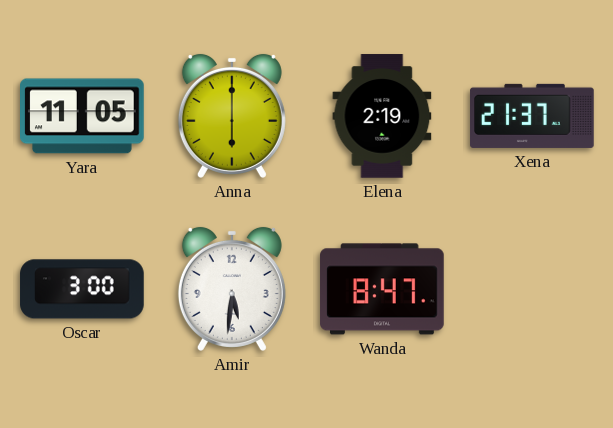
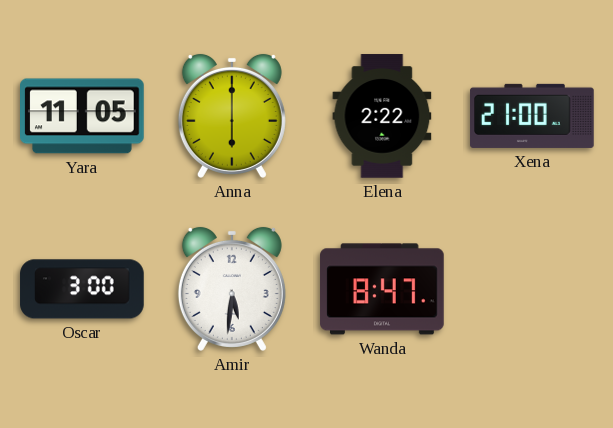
Elena: 2:19 -> 2:22
Xena: 21:37 -> 21:00
